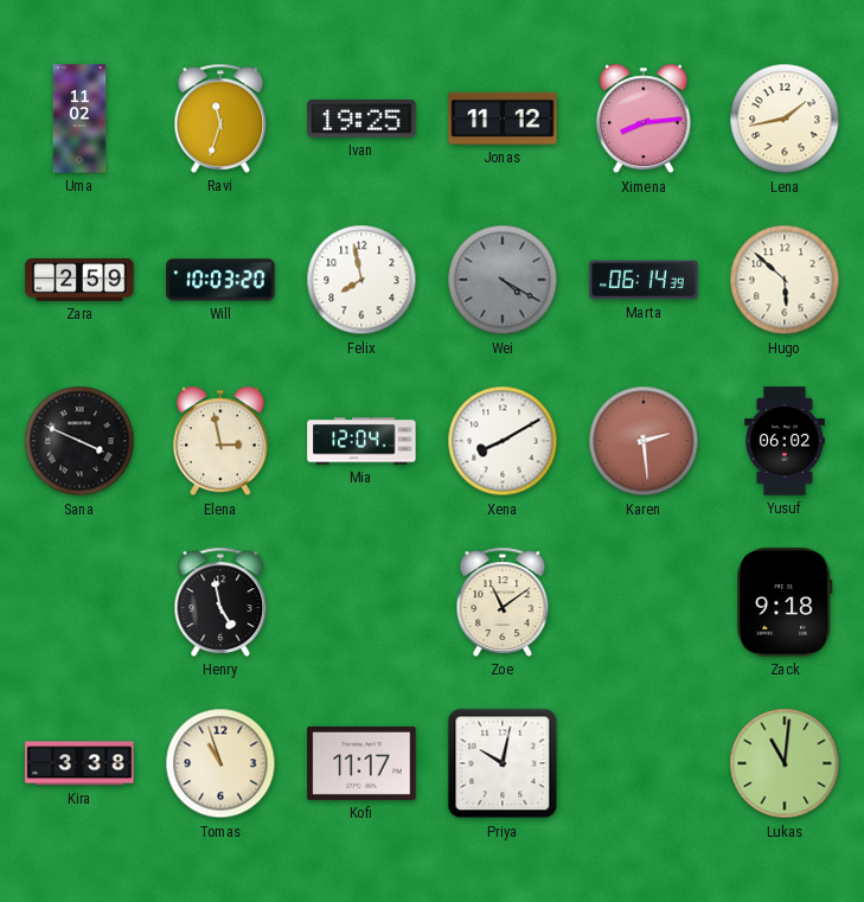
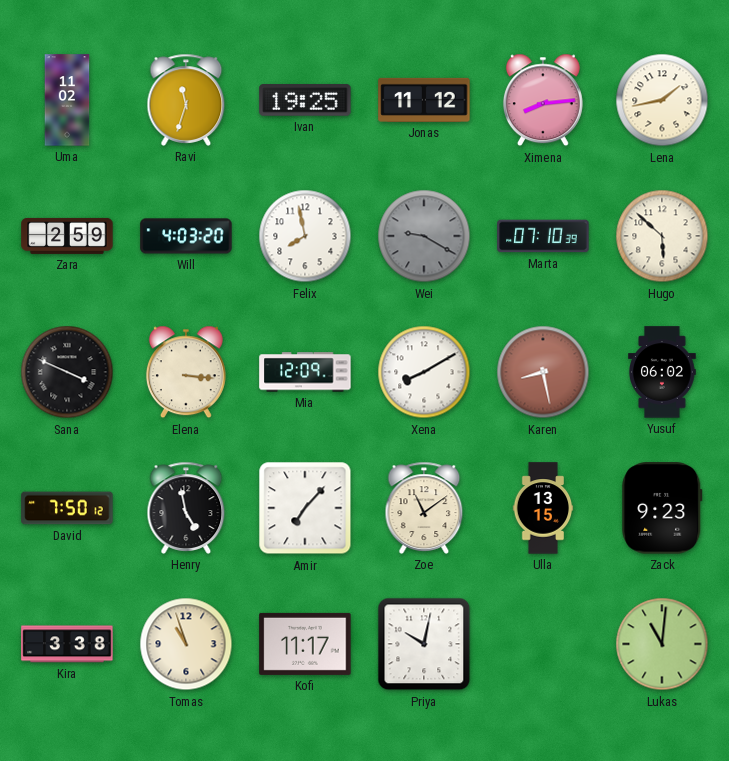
Will: 10:03 -> 4:03
Wei: 4:20 -> 9:20
Marta: 06:14 -> 07:10
Elena: 2:58 -> 3:16
Mia: 12:04 -> 12:09
Karen: 2:29 -> 8:28
David: none -> 7:50
Amir: none -> 7:07
Ulla: none -> 13:15
Zack: 9:18 -> 9:23
